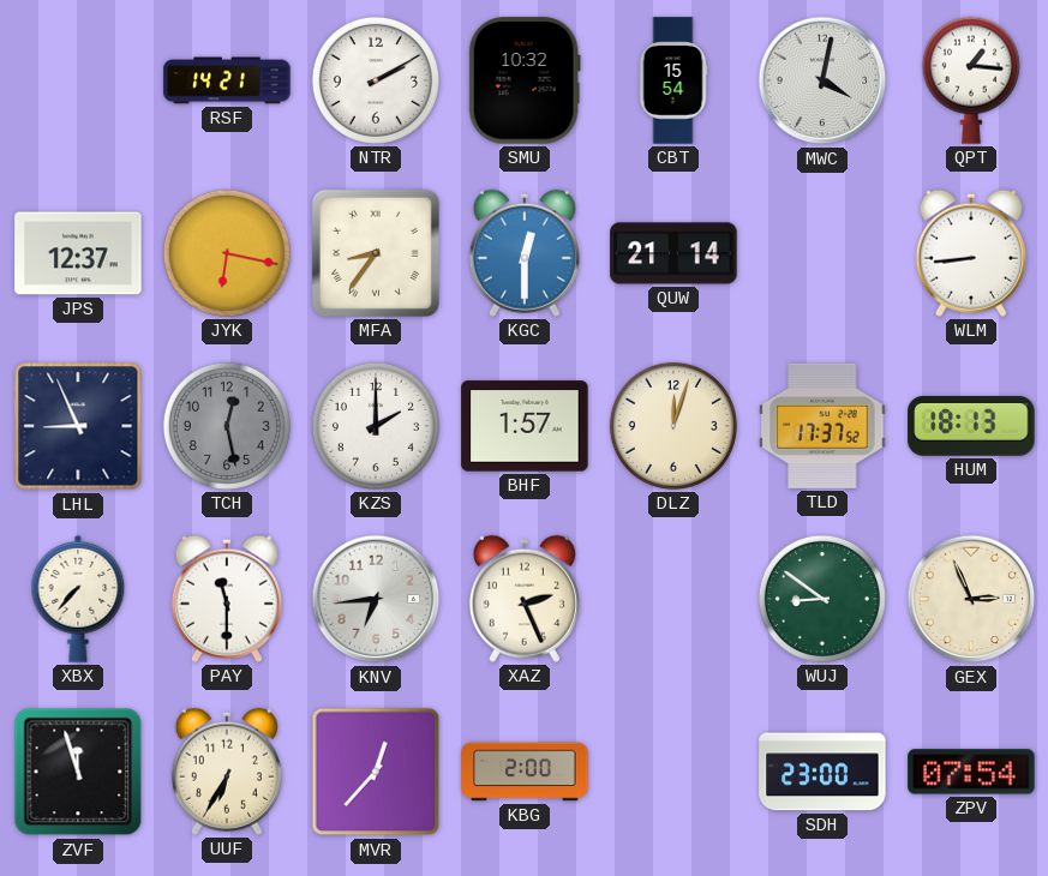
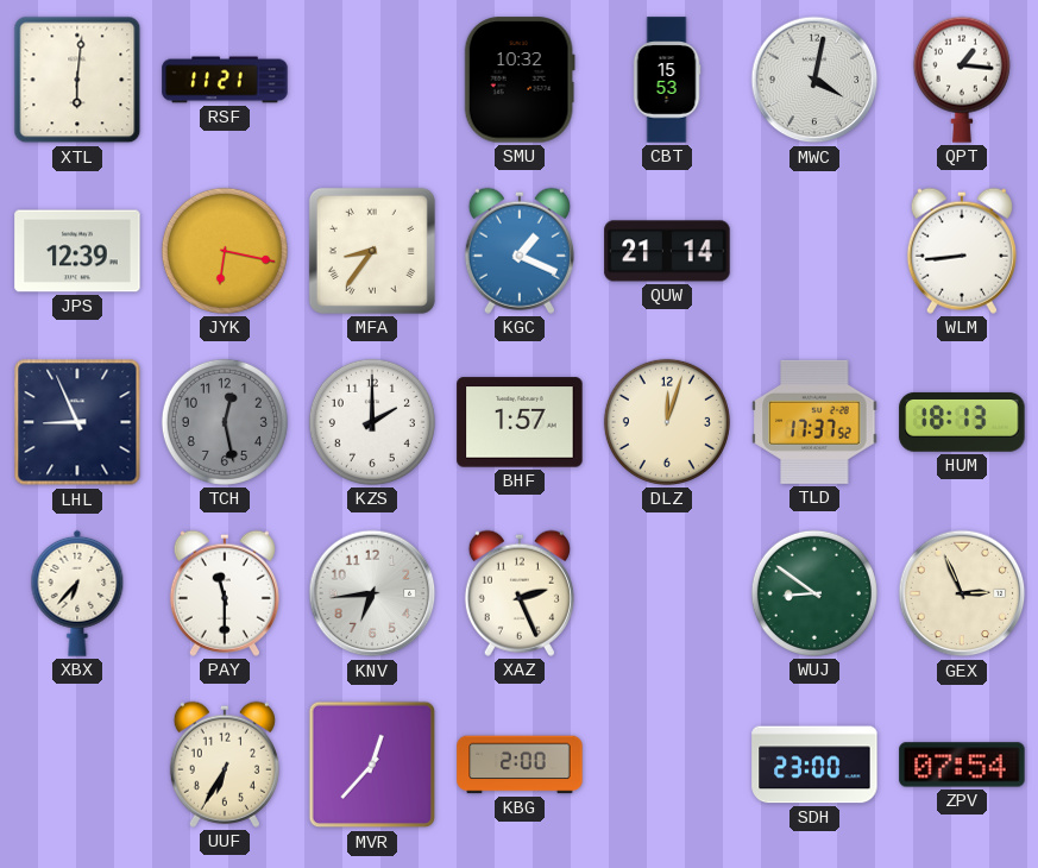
XTL: none -> 6:01
RSF: 14:21 -> 11:21
NTR: 2:10 -> none
CBT: 15:54 -> 15:53
JPS: 12:37 -> 12:39
KGC: 12:30 -> 1:19
XBX: 7:37 -> 6:37
ZVF: 11:57 -> none
